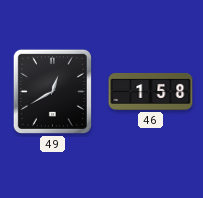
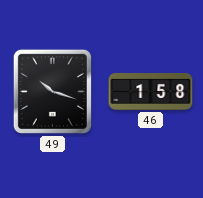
49: 12:40 -> 10:18
